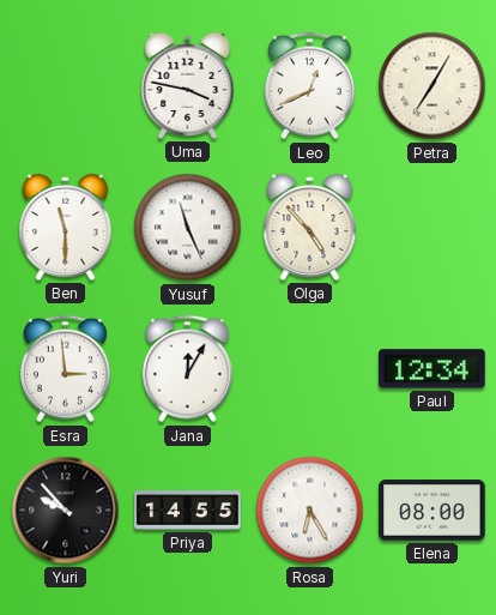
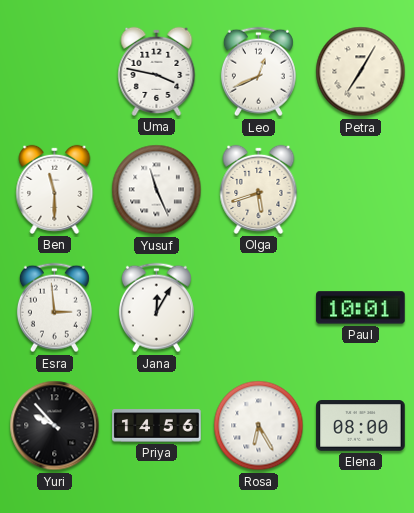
Olga: 4:53 -> 5:42
Paul: 12:34 -> 10:01
Priya: 14:55 -> 14:56
